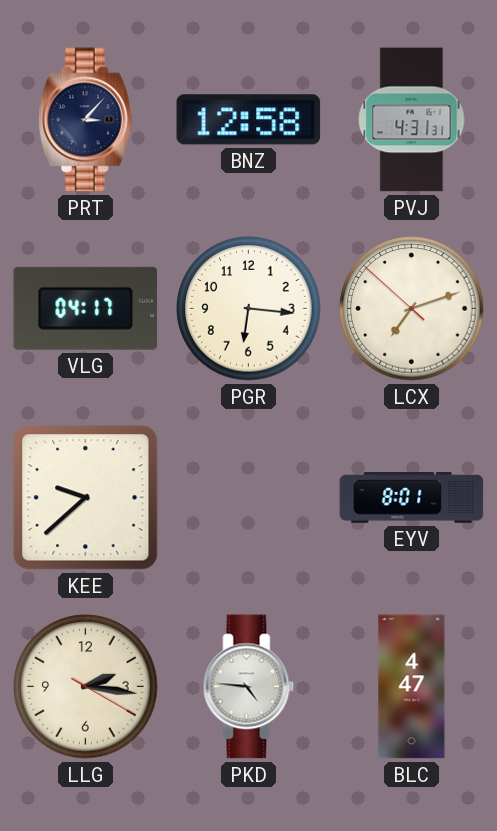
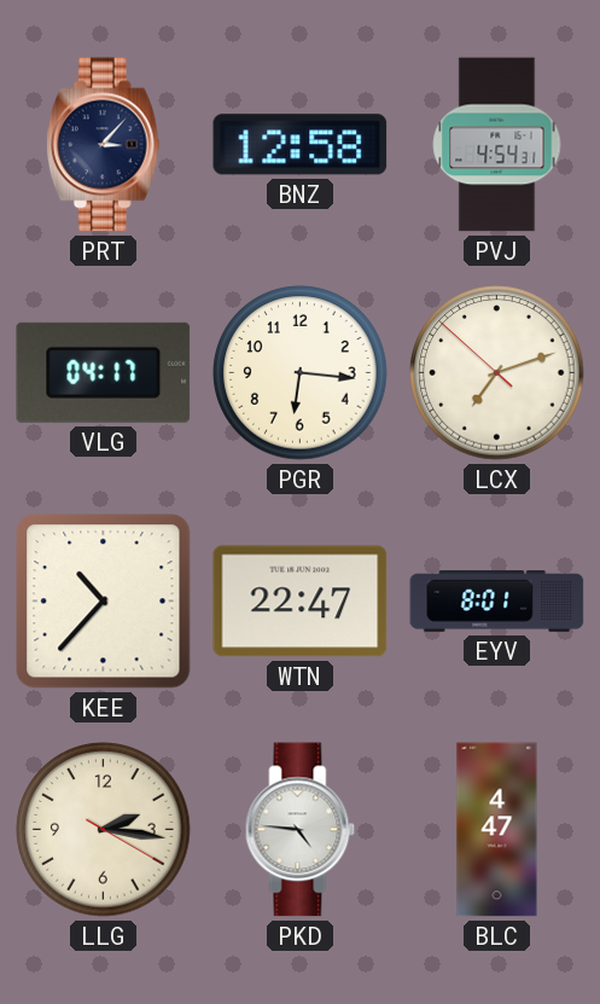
PVJ: 4:31 -> 4:54
KEE: 9:38 -> 10:37
WTN: none -> 22:47
